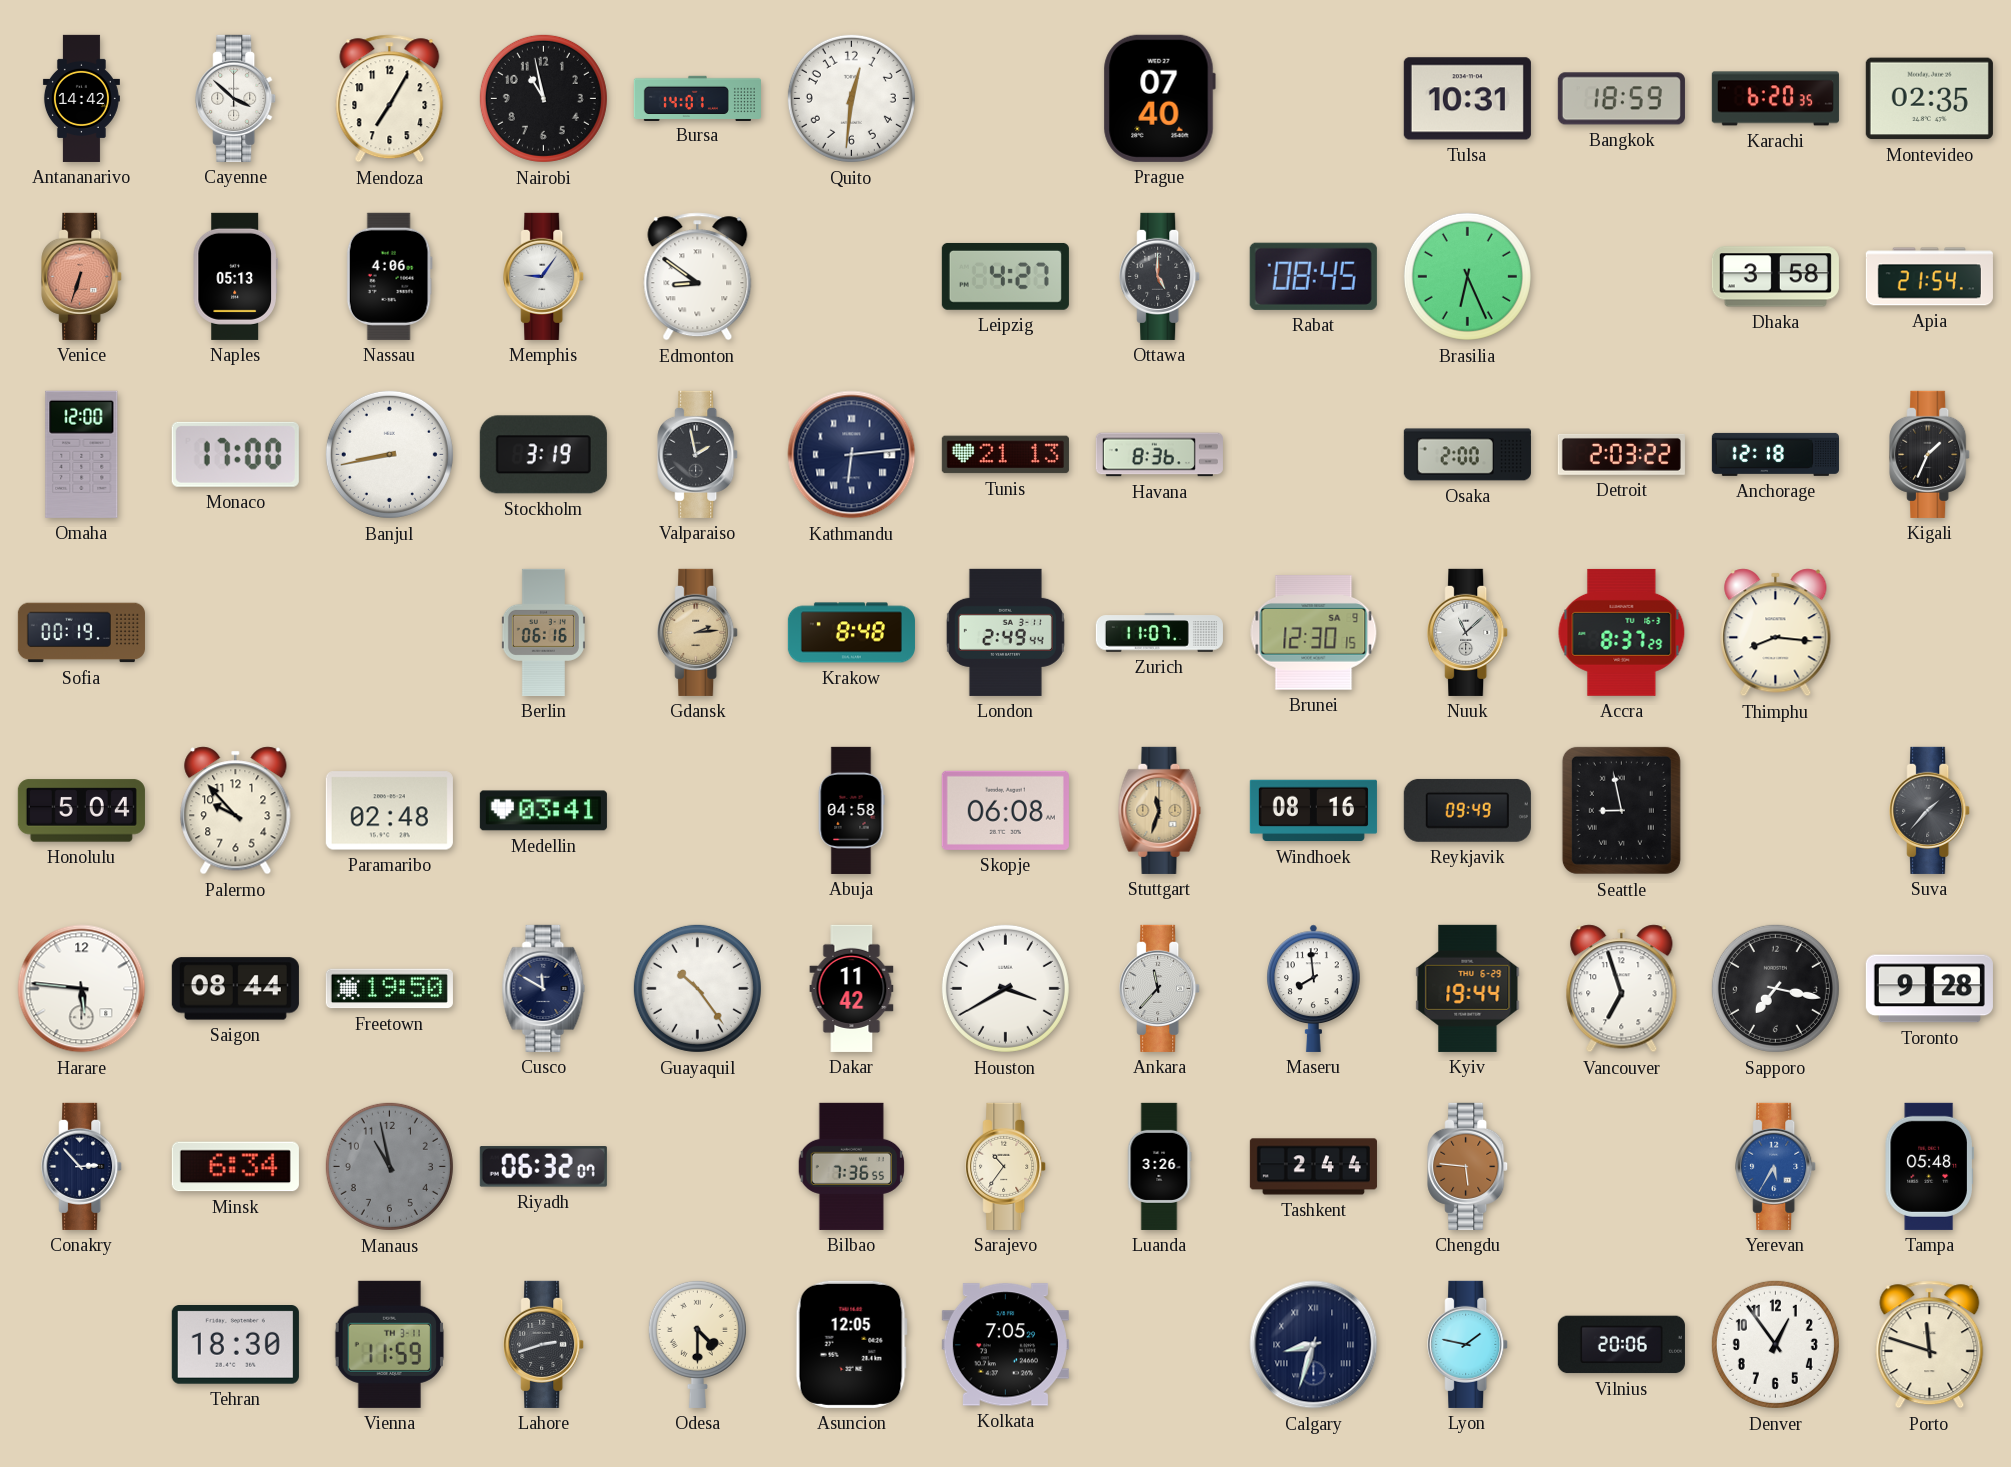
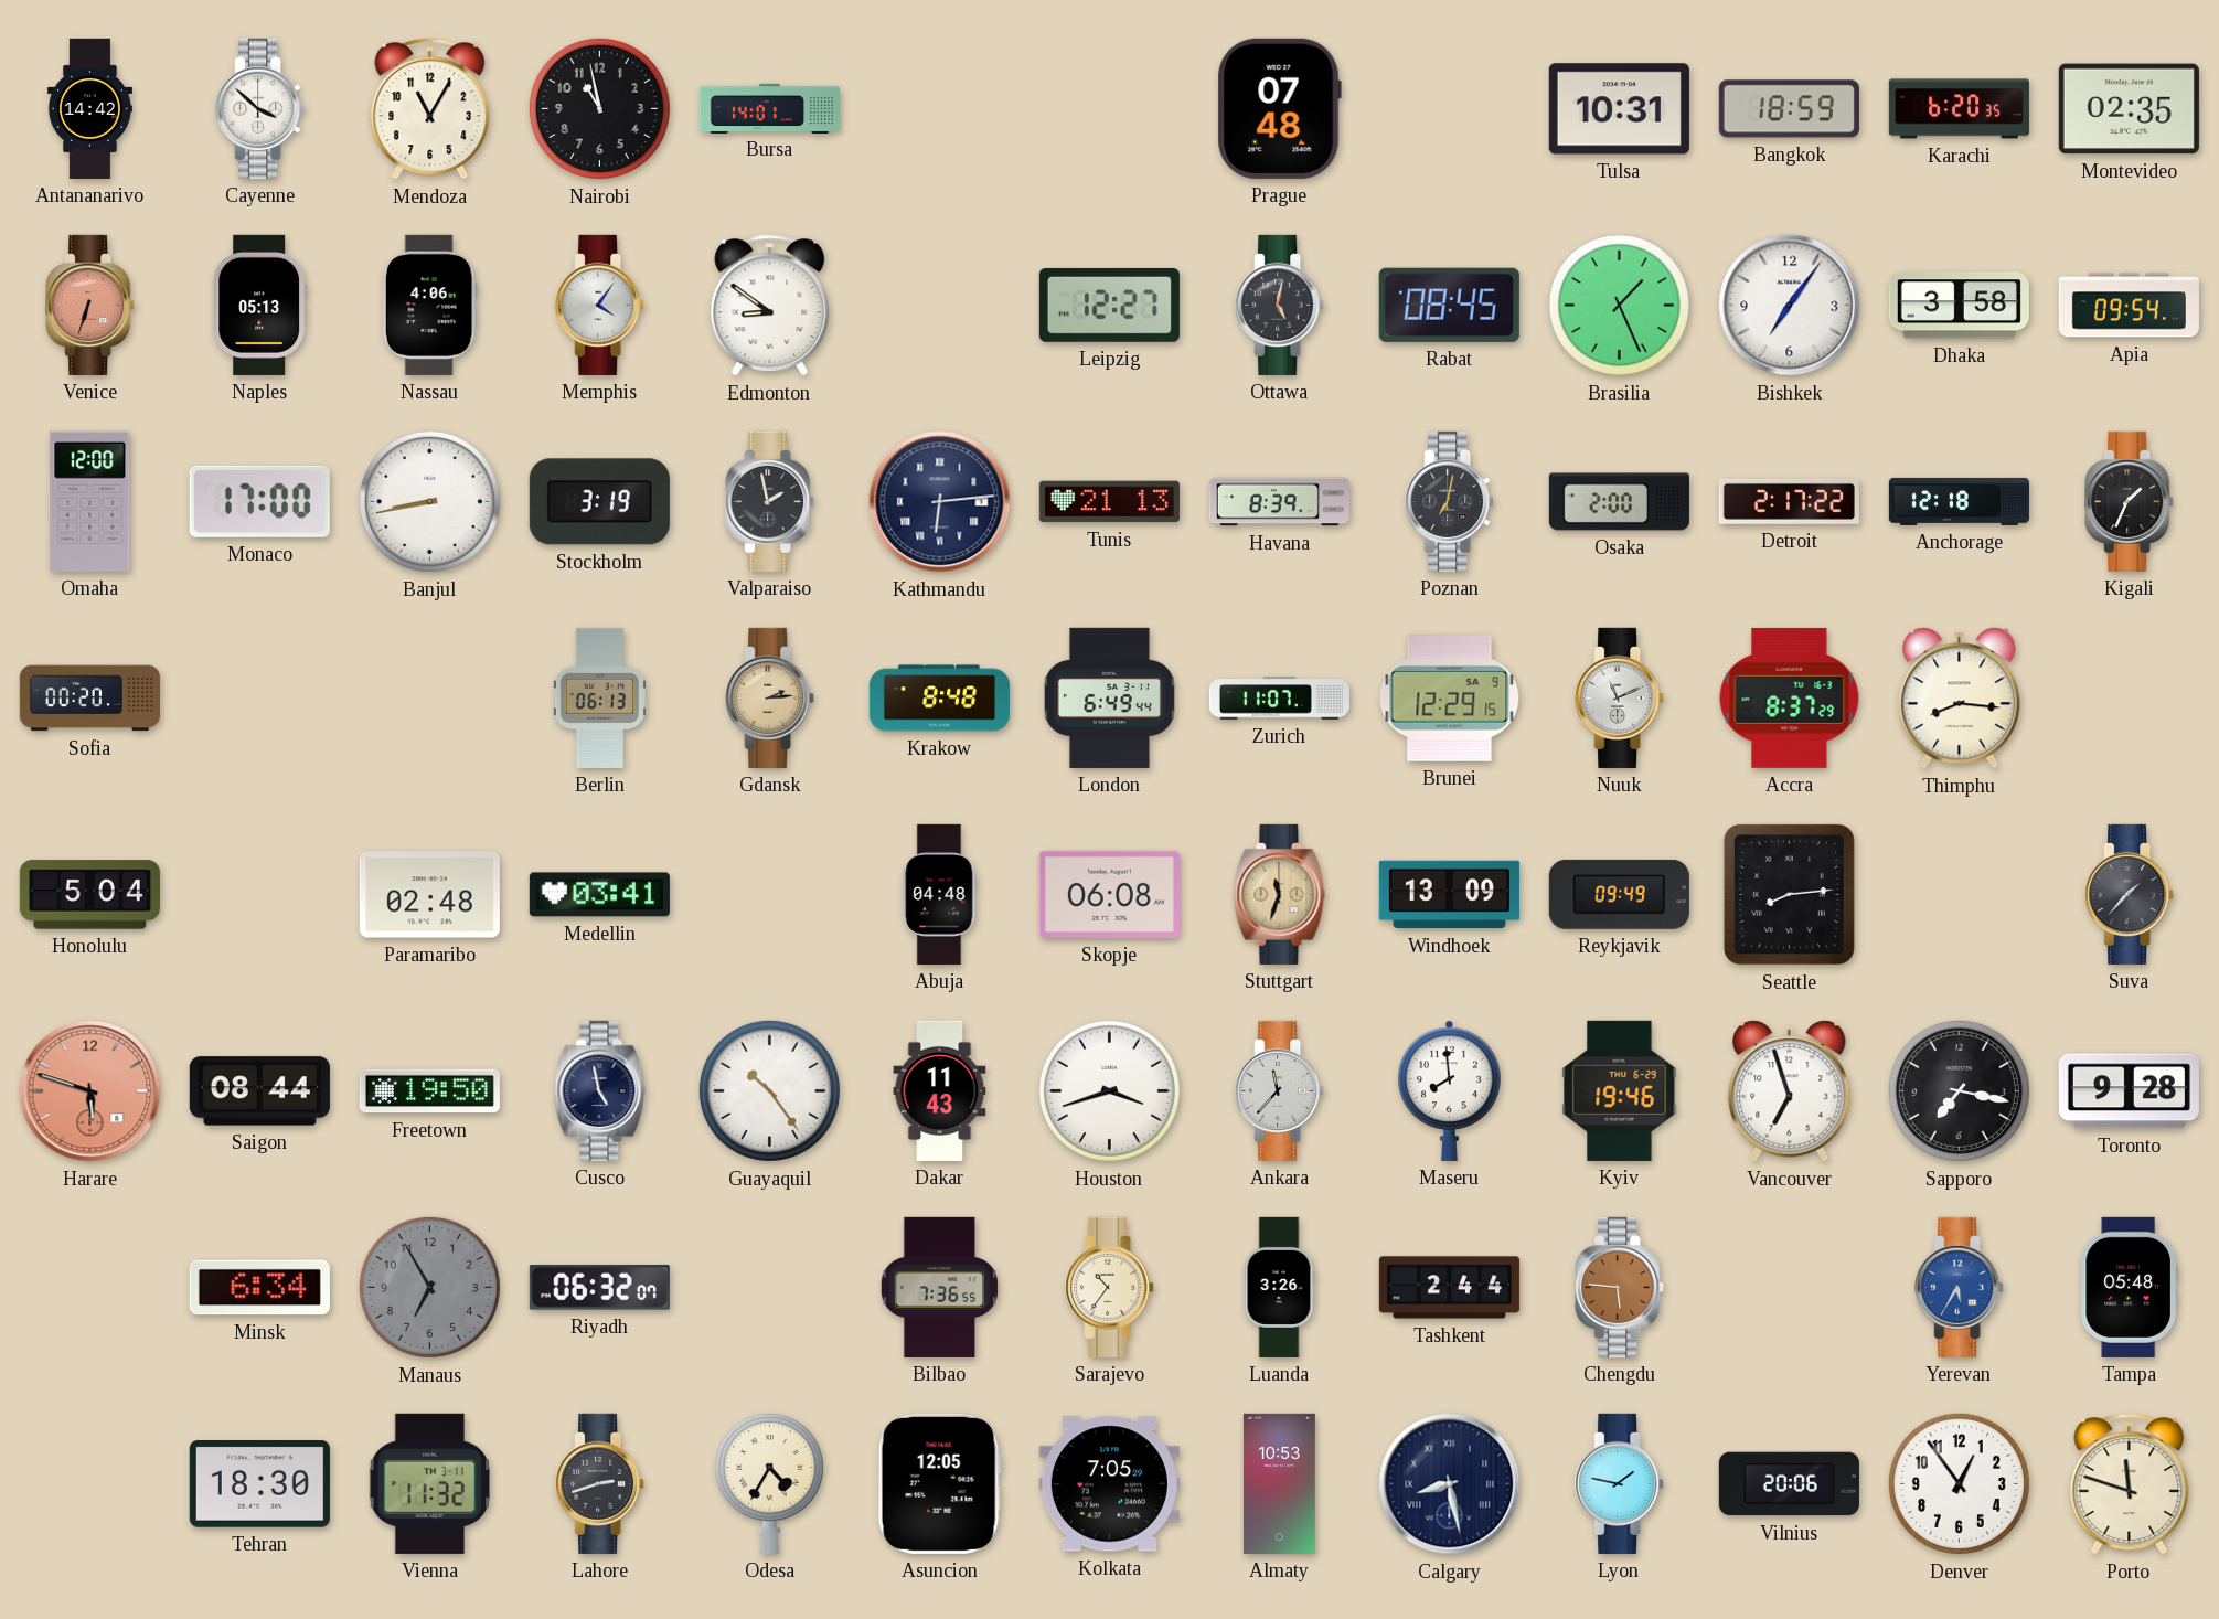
Mendoza: 7:05 -> 11:05
Quito: 12:31 -> none
Prague: 07:40 -> 07:48
Memphis: 9:06 -> 4:06
Leipzig: 4:27 -> 12:27
Ottawa: 5:00 -> 5:02
Brasilia: 6:26 -> 1:26
Bishkek: none -> 7:06
Apia: 21:54 -> 09:54
Havana: 8:36 -> 8:39
Poznan: none -> 7:02
Detroit: 2:03 -> 2:17
Sofia: 00:19 -> 00:20
Berlin: 06:16 -> 06:13
London: 2:49 -> 6:49
Brunei: 12:30 -> 12:29
Nuuk: 11:08 -> 11:11
Palermo: 9:53 -> none
Abuja: 04:58 -> 04:48
Windhoek: 08:16 -> 13:09
Seattle: 8:58 -> 8:14
Harare: 5:46 -> 5:48
Harare dial: white -> salmon
Cusco: 11:50 -> 4:58
Dakar: 11:42 -> 11:43
Houston: 3:40 -> 3:42
Kyiv: 19:44 -> 19:46
Conakry: 2:53 -> none
Manaus: 10:58 -> 6:55
Vienna: 11:59 -> 11:32
Odesa: 4:30 -> 4:35
Almaty: none -> 10:53
Calgary: 8:33 -> 8:28
